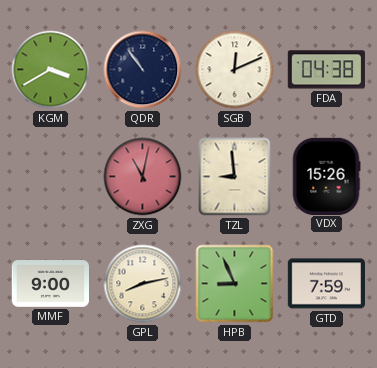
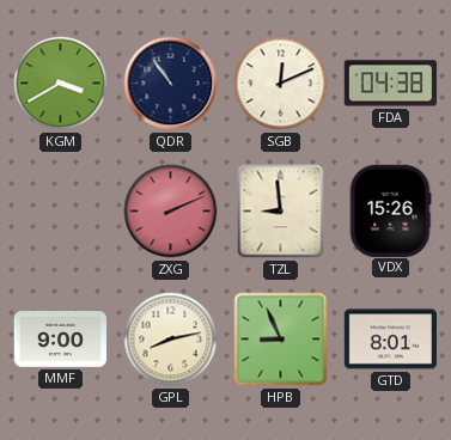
ZXG: 11:02 -> 2:11
GTD: 7:59 -> 8:01
